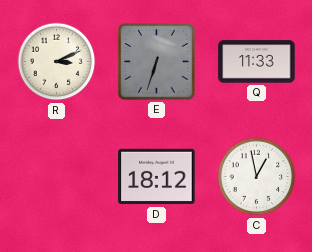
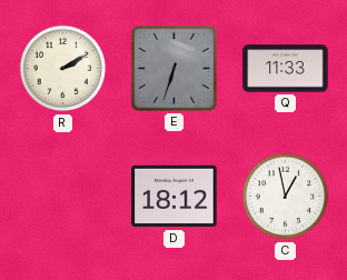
R: 3:11 -> 2:10
